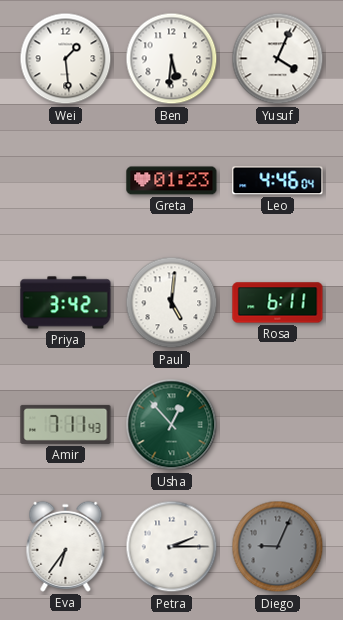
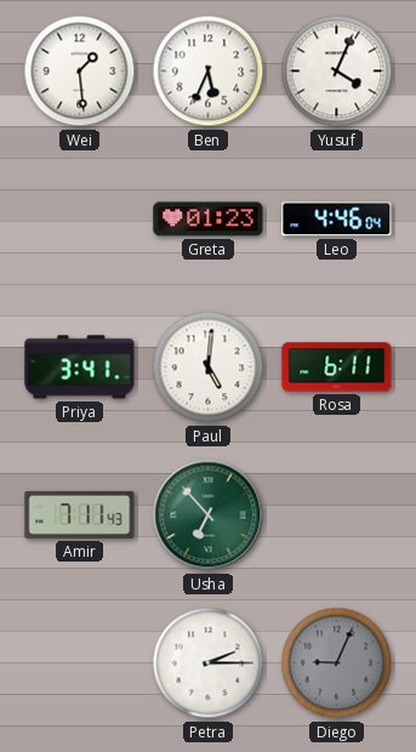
Ben: 5:31 -> 5:34
Priya: 3:42 -> 3:41
Usha: 12:53 -> 6:53
Eva: 6:36 -> none
